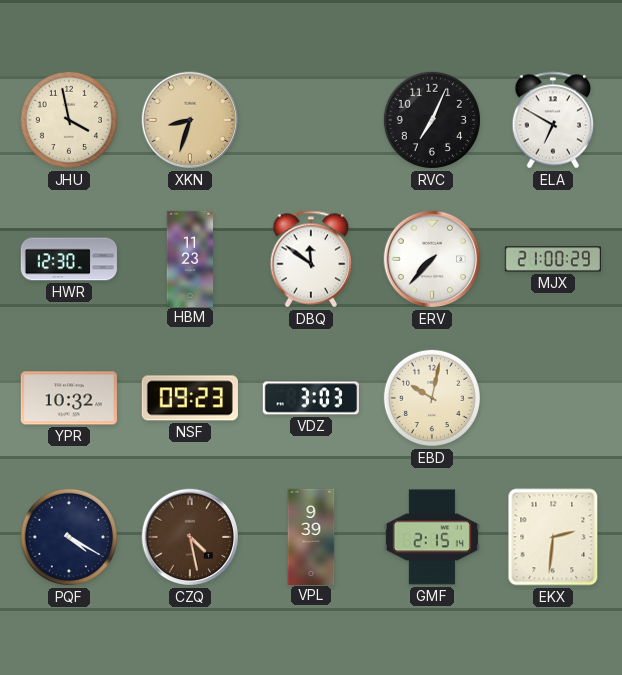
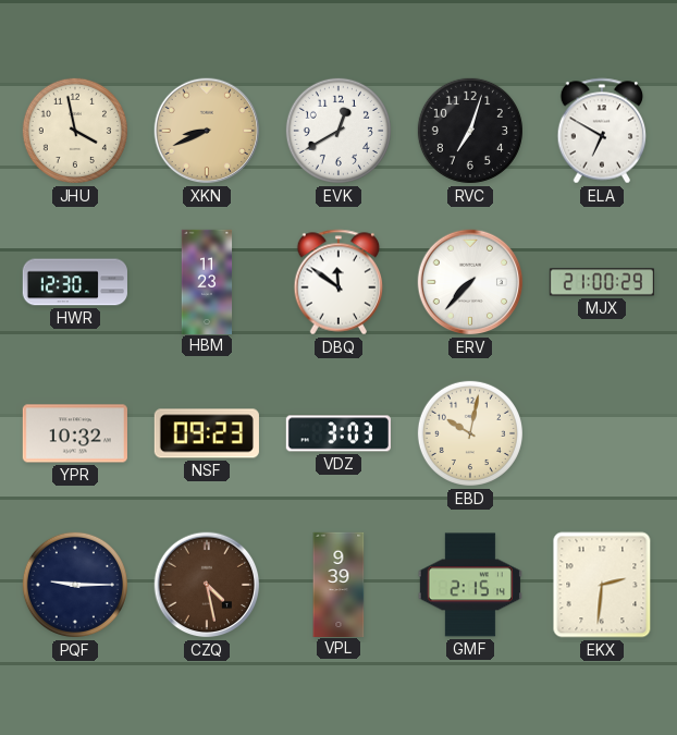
XKN: 8:33 -> 8:41
EVK: none -> 12:40
RVC: 7:04 -> 7:03
PQF: 4:20 -> 9:15
